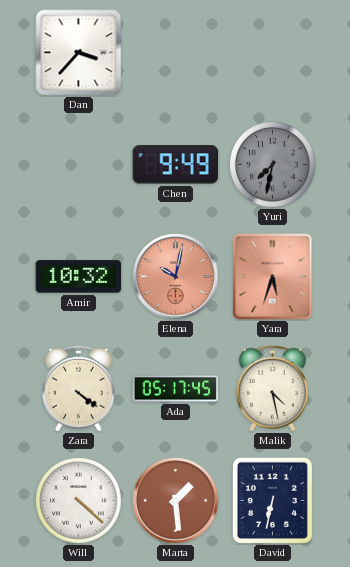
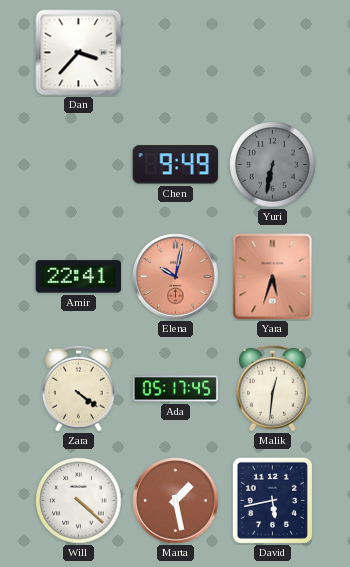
Yuri: 7:32 -> 6:32
Amir: 10:32 -> 22:41
Malik: 4:28 -> 12:31
Marta: 1:29 -> 1:28
David: 6:32 -> 5:43
